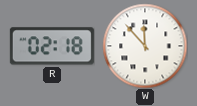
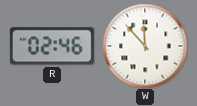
R: 02:18 -> 02:46
